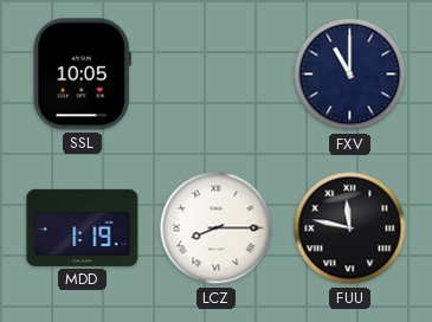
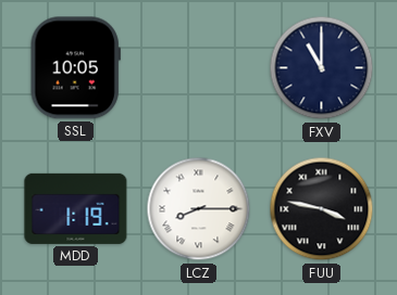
FUU: 11:47 -> 3:47
